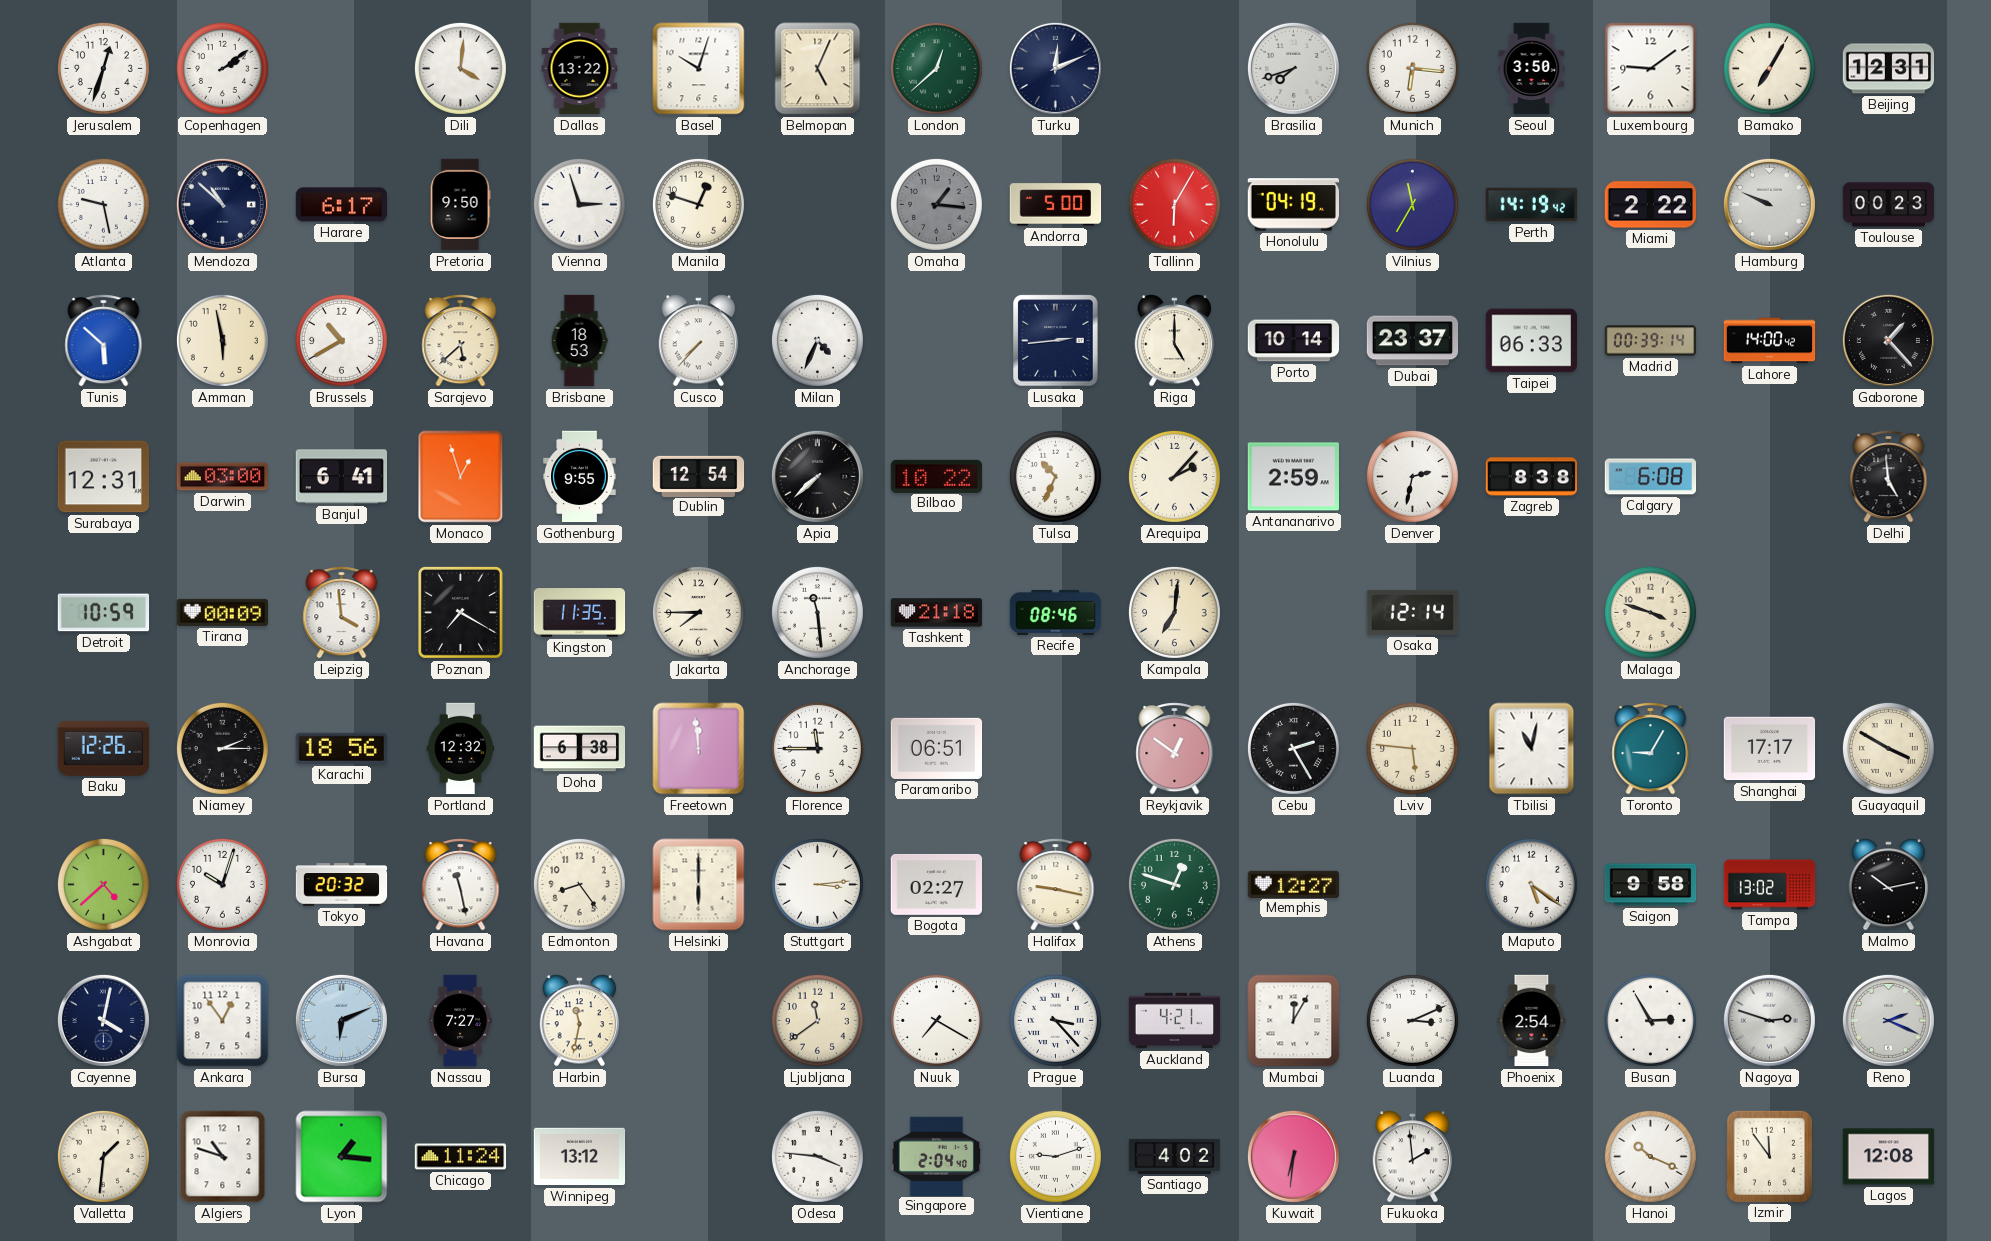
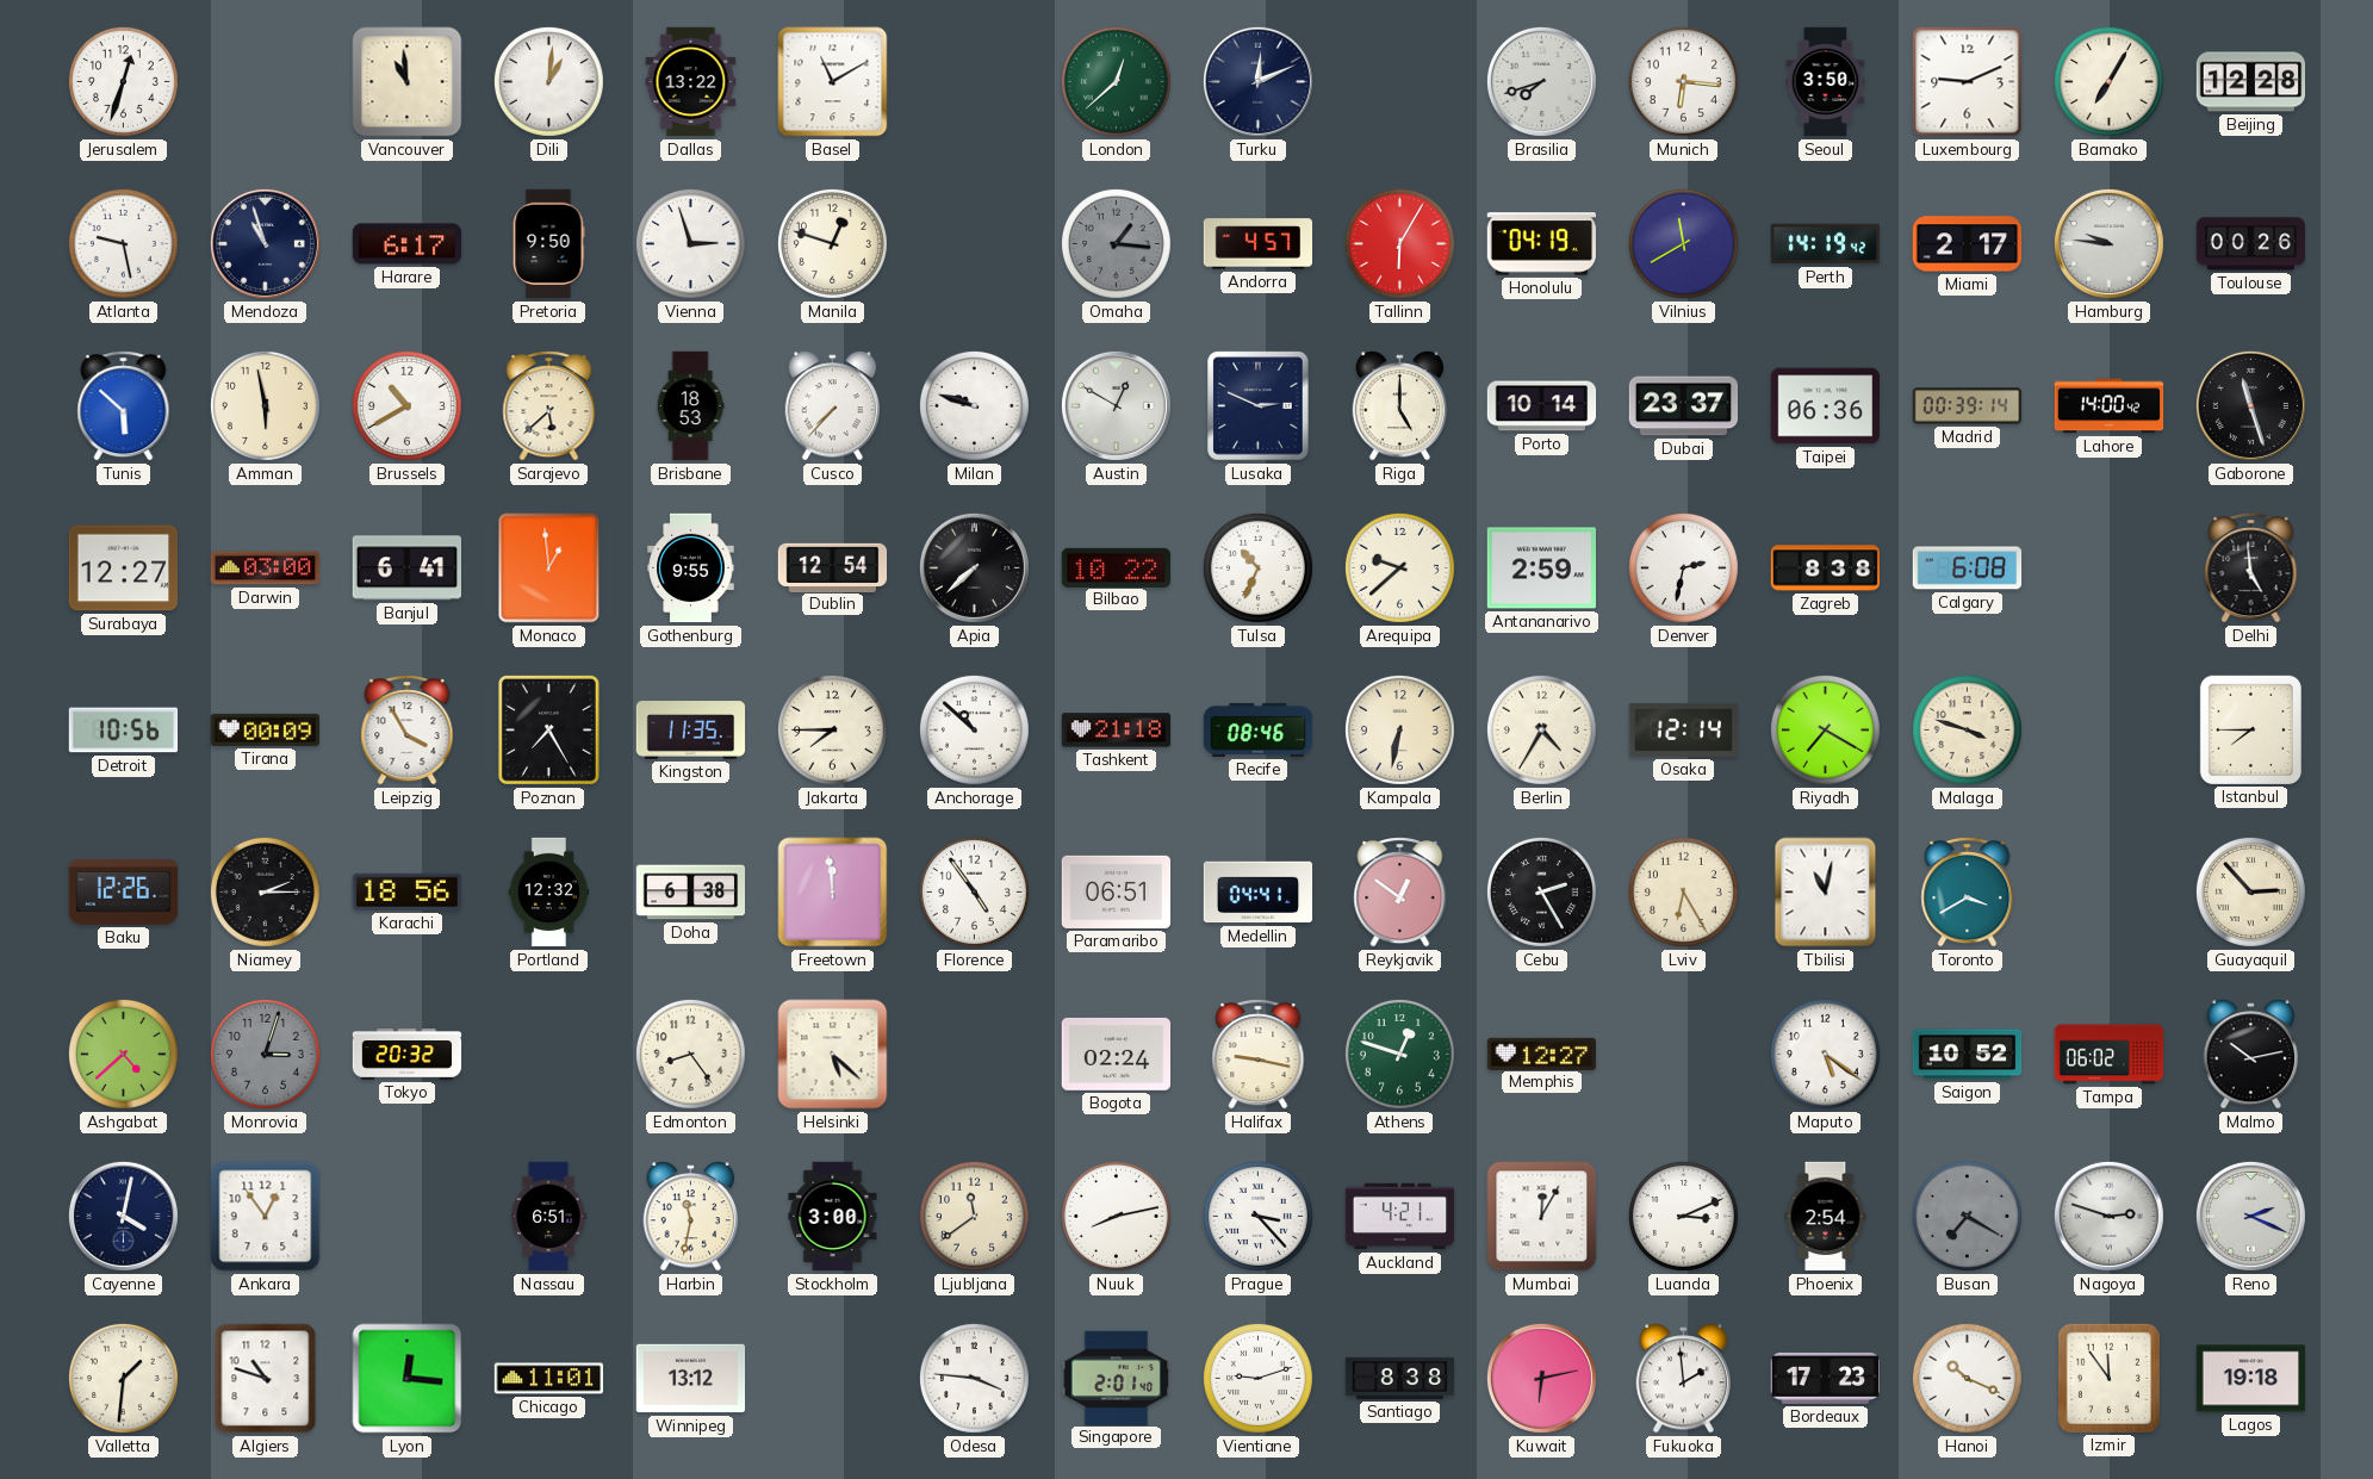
Copenhagen: 2:09 -> none
Vancouver: none -> 10:59
Dili: 4:01 -> 1:01
Basel: 10:03 -> 11:10
Belmopan: 5:04 -> none
Luxembourg: 9:09 -> 9:11
Beijing: 12:31 -> 12:28
Mendoza: 10:52 -> 10:57
Andorra: 5:00 -> 4:57
Vilnius: 11:35 -> 11:40
Miami: 2:22 -> 2:17
Hamburg: 9:49 -> 9:46
Toulouse: 00:23 -> 00:26
Milan: 4:34 -> 9:48
Austin: none -> 12:50
Lusaka: 2:44 -> 2:49
Taipei: 06:33 -> 06:36
Gaborone: 1:23 -> 11:27
Surabaya: 12:31 -> 12:27
Monaco: 12:57 -> 12:59
Arequipa: 2:07 -> 9:38
Detroit: 10:59 -> 10:56
Leipzig: 3:59 -> 3:55
Poznan: 7:20 -> 7:25
Anchorage: 11:29 -> 10:52
Kampala: 7:01 -> 6:32
Berlin: none -> 4:35
Riyadh: none -> 7:20
Istanbul: none -> 7:45
Florence: 11:45 -> 4:54
Medellin: none -> 04:41
Lviv: 5:46 -> 6:25
Toronto: 9:05 -> 3:40
Shanghai: 17:17 -> none
Guayaquil: 3:50 -> 2:53
Monrovia: 10:03 -> 3:03
Monrovia dial: white -> grey
Havana: 11:28 -> none
Helsinki: 6:00 -> 5:22
Stuttgart: 3:14 -> none
Bogota: 02:27 -> 02:24
Saigon: 9:58 -> 10:52
Tampa: 13:02 -> 06:02
Bursa: 6:11 -> none
Nassau: 7:27 -> 6:51
Stockholm: none -> 3:00
Nuuk: 7:20 -> 8:13
Busan: 2:55 -> 7:20
Busan dial: white -> grey
Lyon: 1:16 -> 12:16
Chicago: 11:24 -> 11:01
Singapore: 2:04 -> 2:01
Santiago: 4:02 -> 8:38
Kuwait: 6:31 -> 6:13
Bordeaux: none -> 17:23
Lagos: 12:08 -> 19:18
